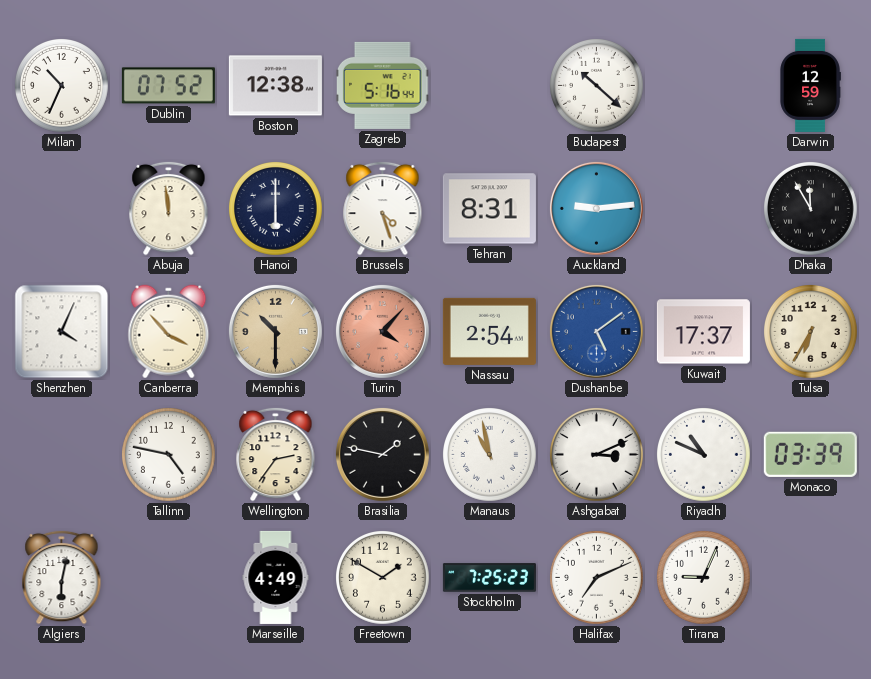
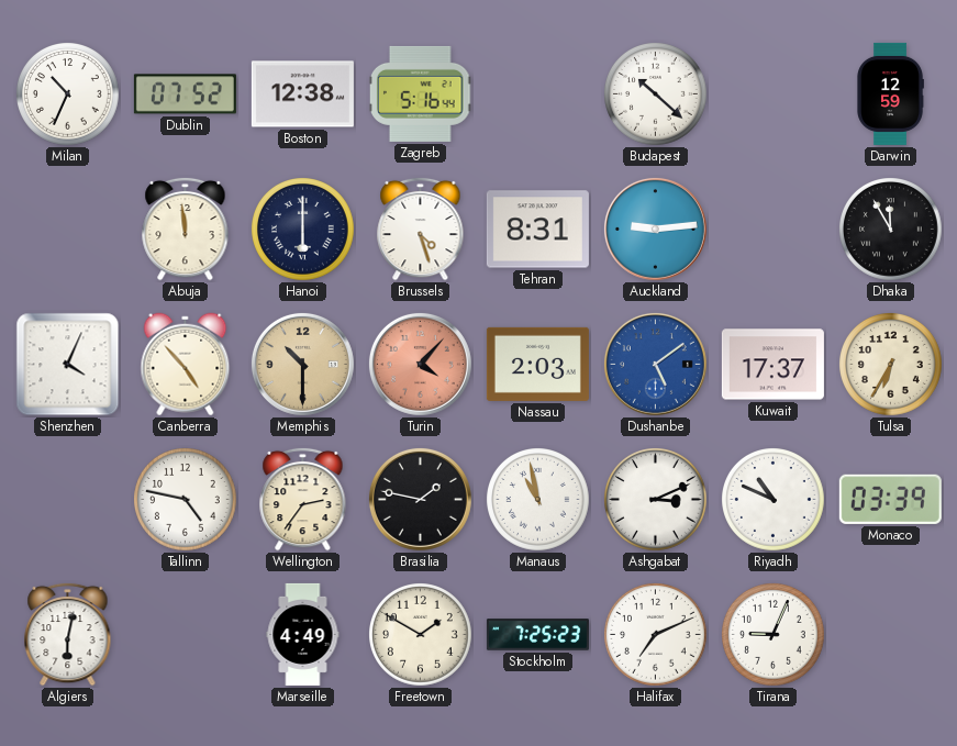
Canberra: 3:53 -> 4:53
Nassau: 2:54 -> 2:03
